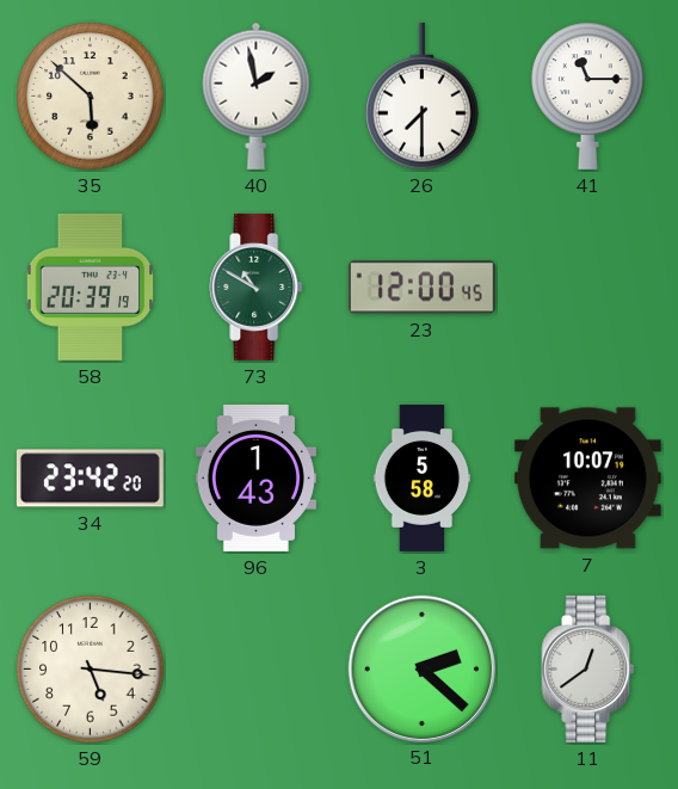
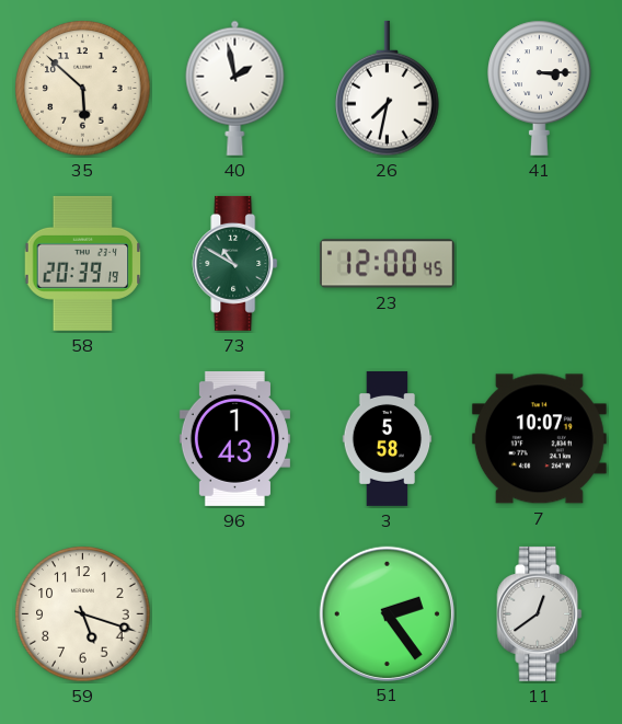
26: 7:30 -> 7:32
41: 11:15 -> 3:15
34: 23:42 -> none
59: 5:16 -> 5:18
51: 2:22 -> 2:24
